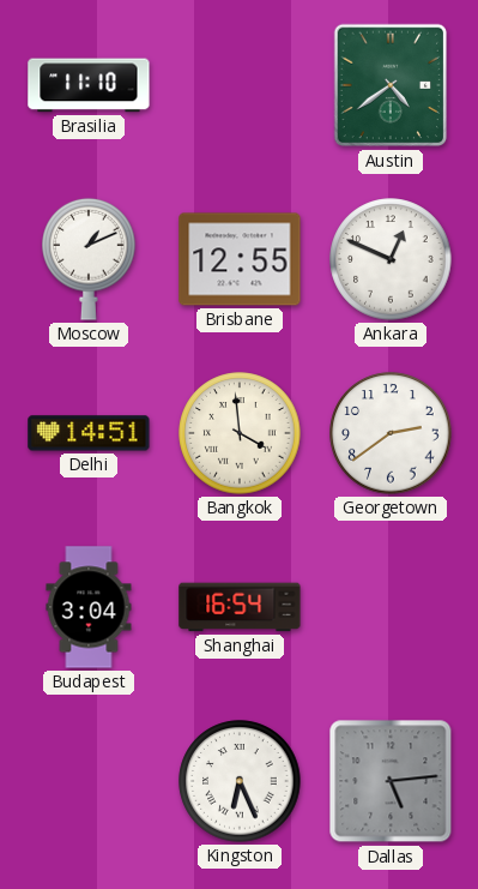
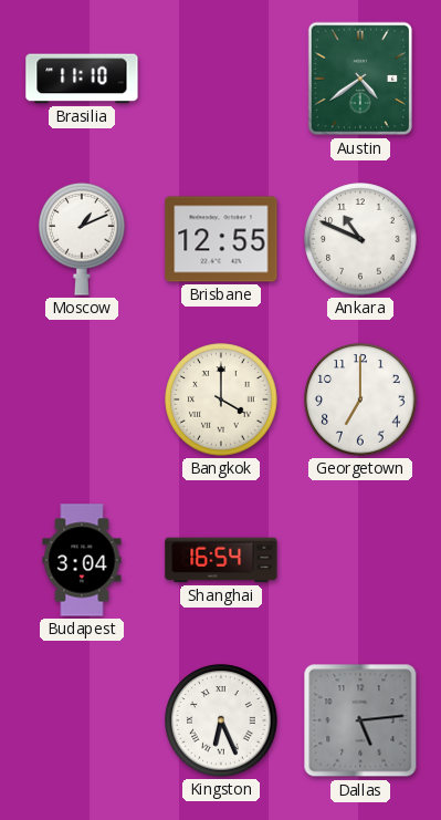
Ankara: 12:49 -> 10:49
Delhi: 14:51 -> none
Bangkok: 3:59 -> 4:00
Georgetown: 2:39 -> 7:00
